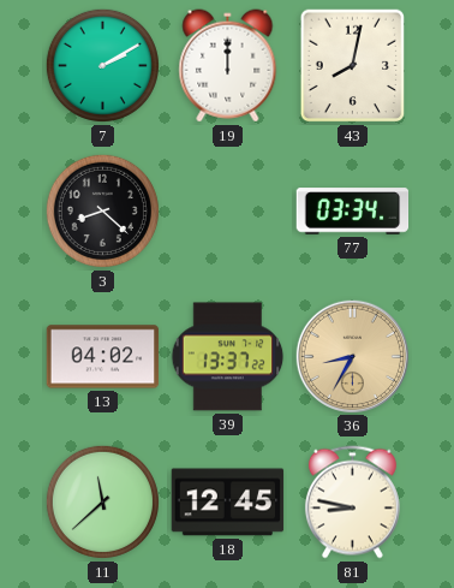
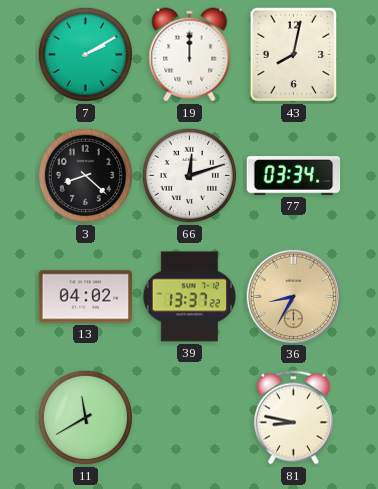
66: none -> 12:12
11: 11:38 -> 11:40
18: 12:45 -> none
